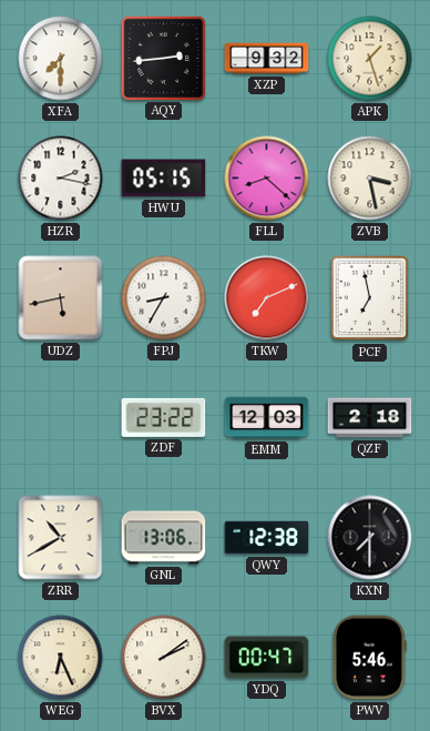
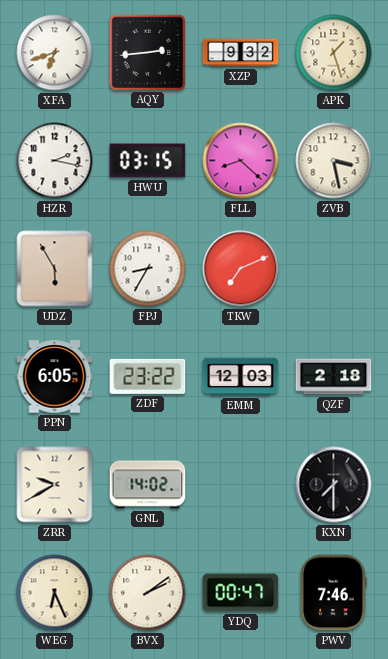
XFA: 7:30 -> 6:42
HWU: 05:15 -> 03:15
UDZ: 5:43 -> 5:55
PCF: 6:58 -> none
PPN: none -> 6:05
ZRR: 10:40 -> 9:40
GNL: 13:06 -> 14:02
QWY: 12:38 -> none
PWV: 5:46 -> 7:46
